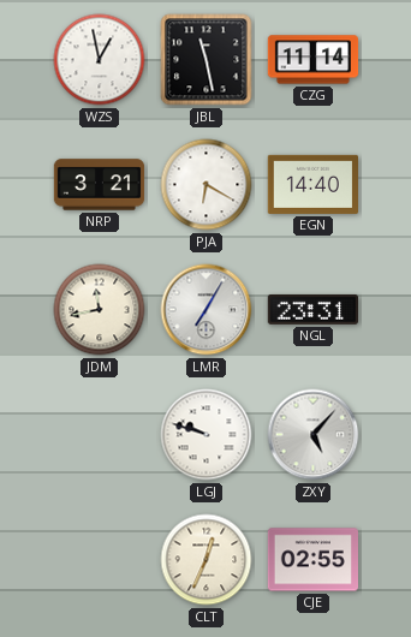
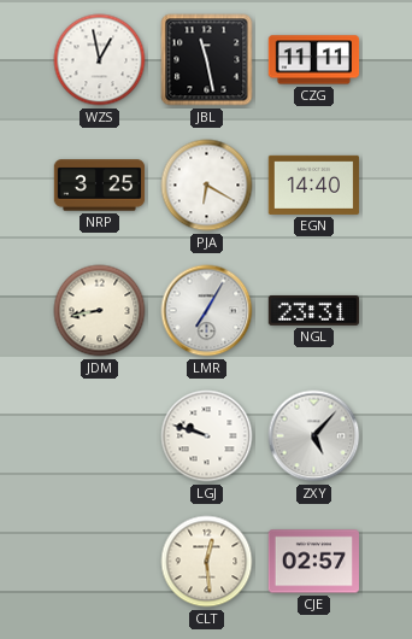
CZG: 11:14 -> 11:11
NRP: 3:21 -> 3:25
JDM: 11:43 -> 8:43
CLT: 12:34 -> 12:29
CJE: 02:55 -> 02:57
